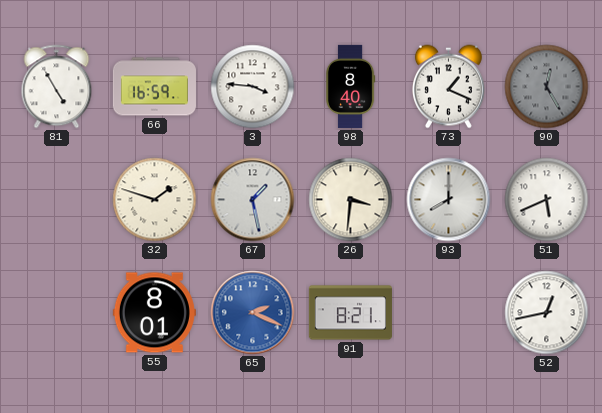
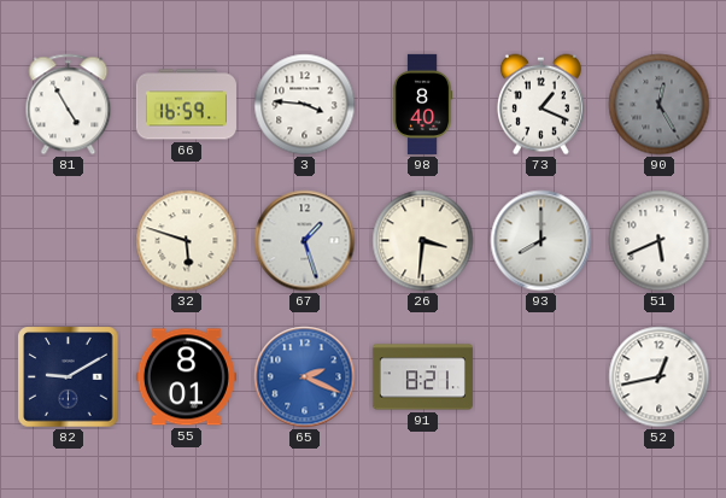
32: 1:48 -> 5:48
67: 1:28 -> 1:27
82: none -> 9:10
